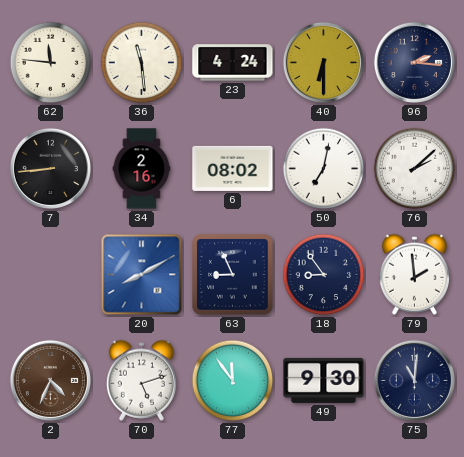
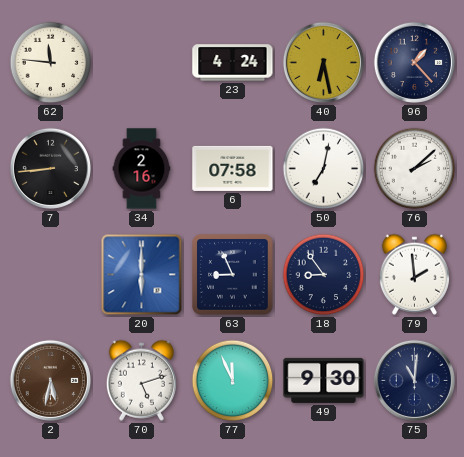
36: 11:29 -> none
40: 6:30 -> 6:28
96: 2:16 -> 1:23
6: 08:02 -> 07:58
20: 8:10 -> 6:00
2: 4:34 -> 5:32
77: 11:54 -> 11:56
